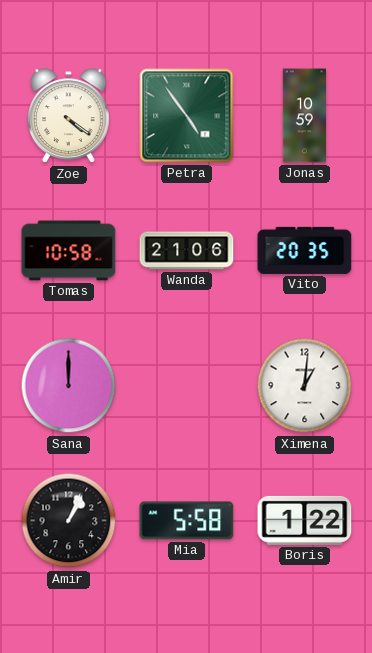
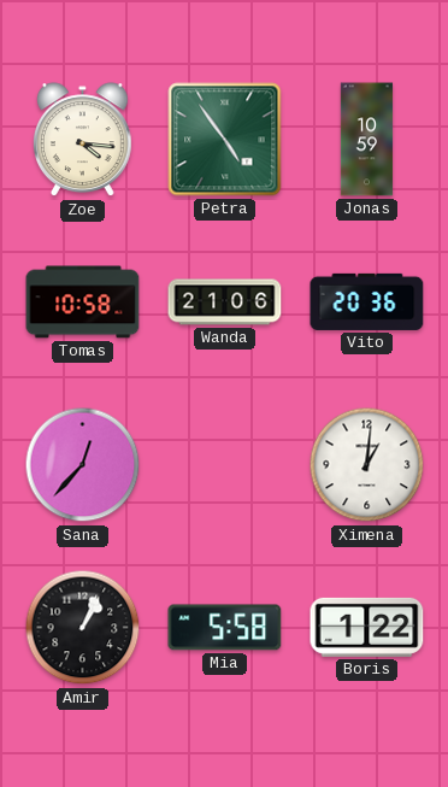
Zoe: 4:21 -> 4:16
Vito: 20:35 -> 20:36
Sana: 12:00 -> 12:37
